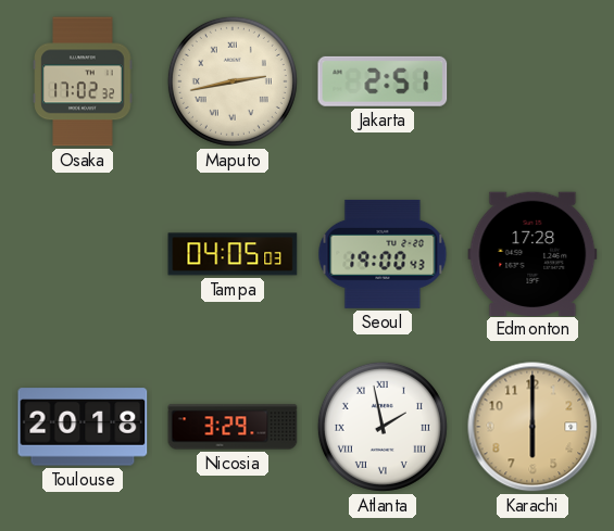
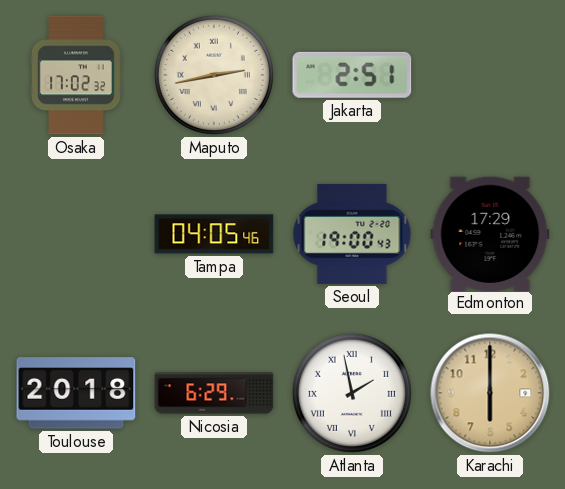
Tampa: 04:05:03 -> 04:05:46
Edmonton: 17:28 -> 17:29
Nicosia: 3:29 -> 6:29
